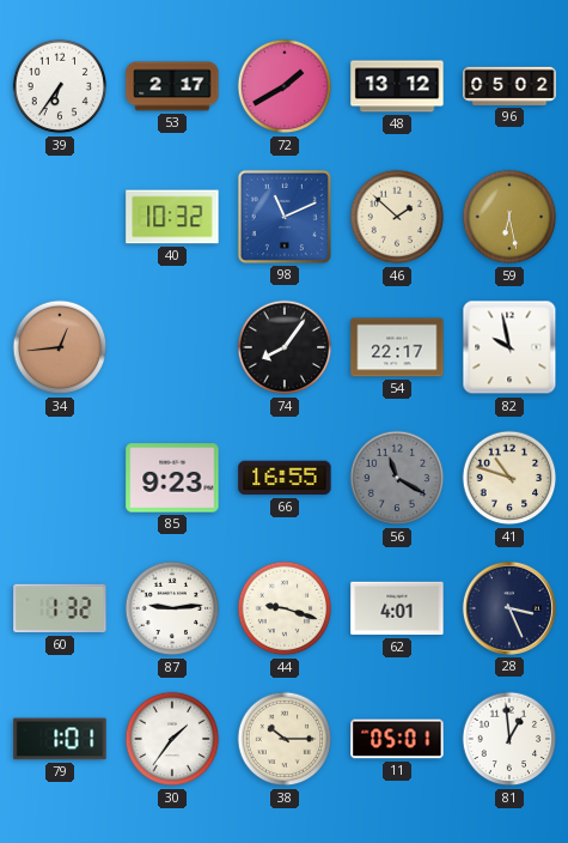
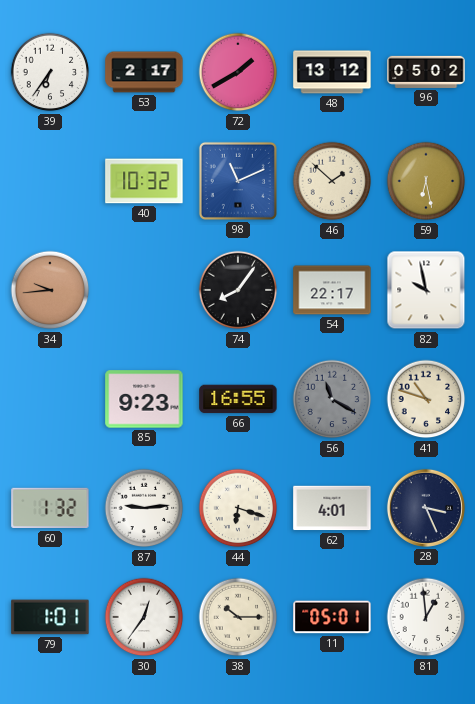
34: 12:44 -> 9:44
44: 9:18 -> 6:18
30: 1:36 -> 12:36
